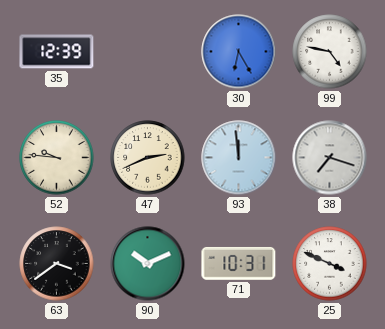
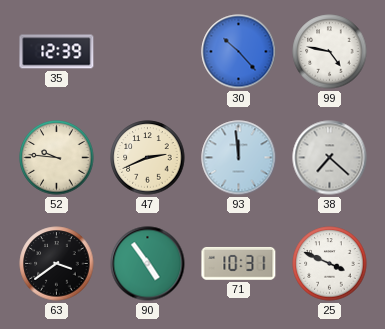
30: 6:25 -> 10:23
38: 7:18 -> 7:22
90: 10:11 -> 4:54
